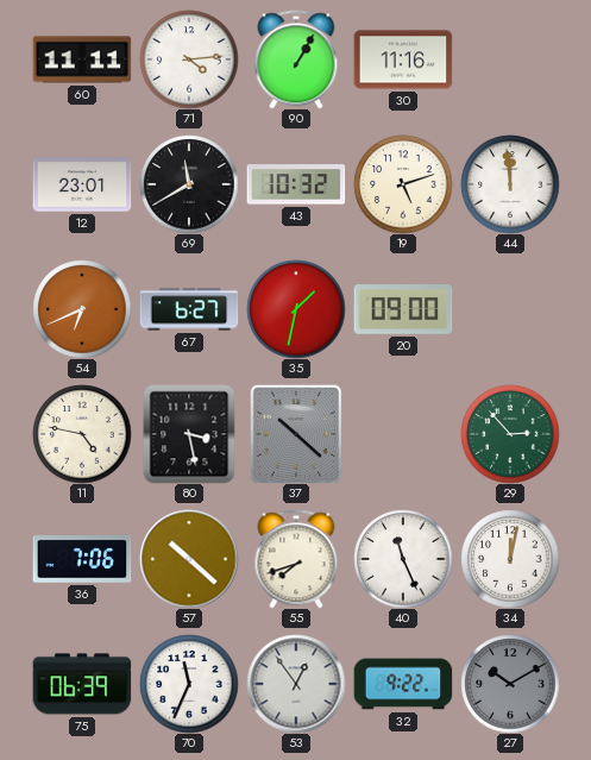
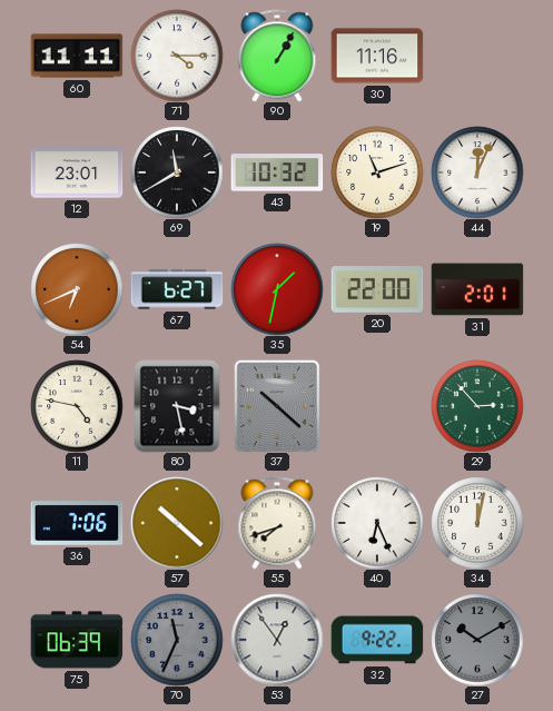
71: 4:14 -> 4:15
19: 5:12 -> 11:12
44: 11:59 -> 12:04
20: 09:00 -> 22:00
31: none -> 2:01
40: 11:26 -> 6:26
70 dial: white -> grey
